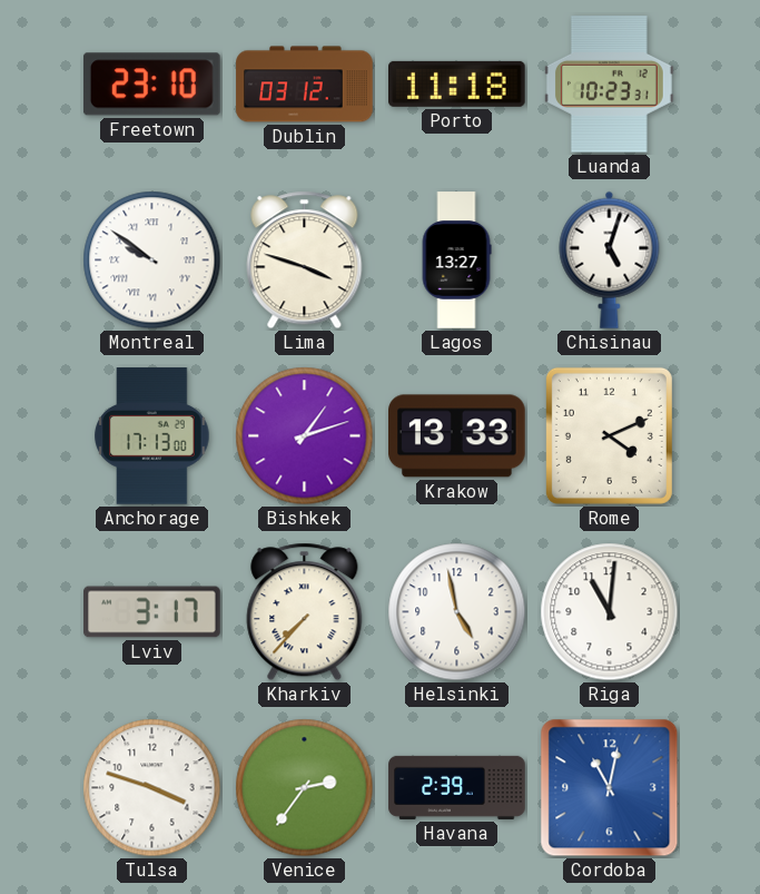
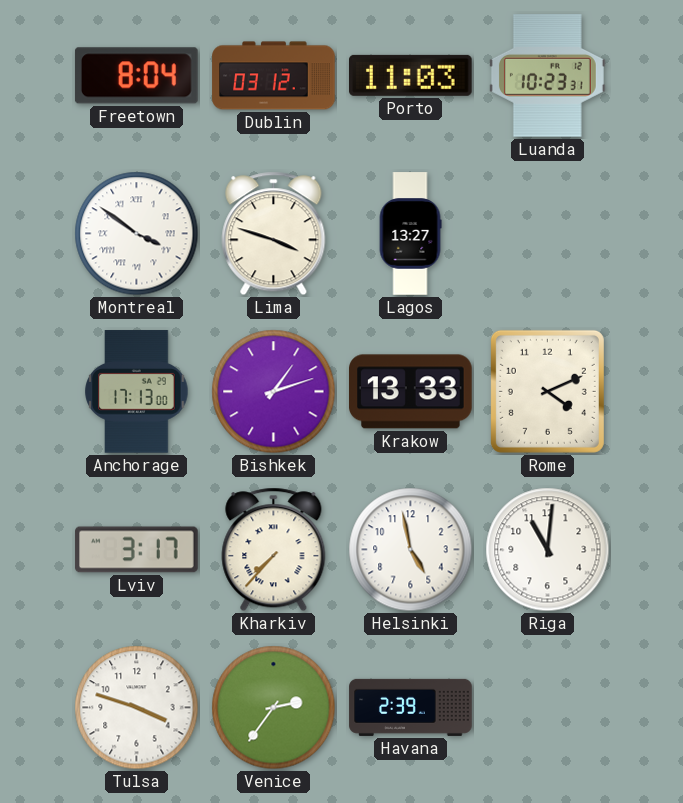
Freetown: 23:10 -> 8:04
Porto: 11:18 -> 11:03
Montreal: 9:51 -> 3:51
Chisinau: 5:03 -> none
Cordoba: 11:02 -> none
